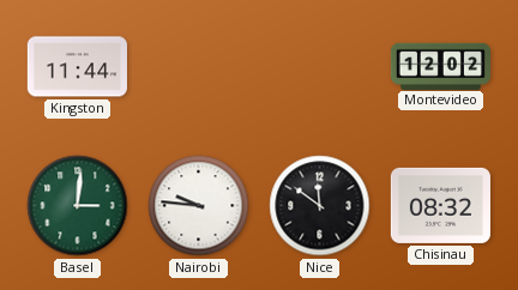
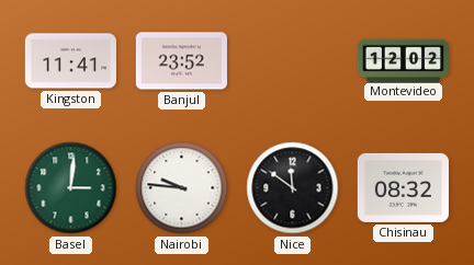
Kingston: 11:44 -> 11:41
Banjul: none -> 23:52
